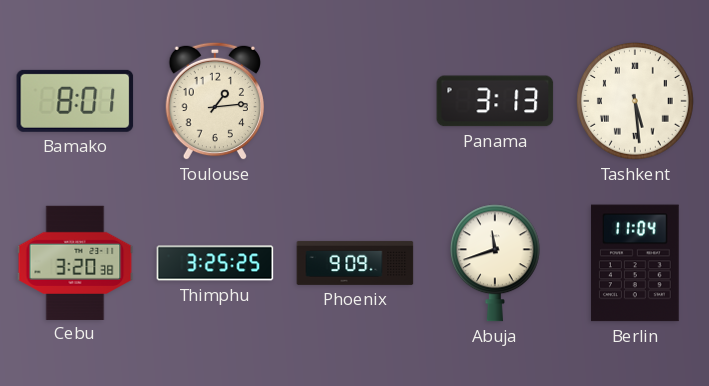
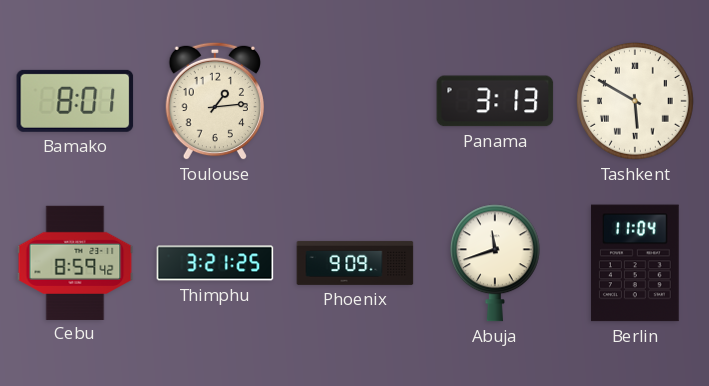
Tashkent: 5:29 -> 5:50
Cebu: 3:20 -> 8:59
Thimphu: 3:25 -> 3:21
